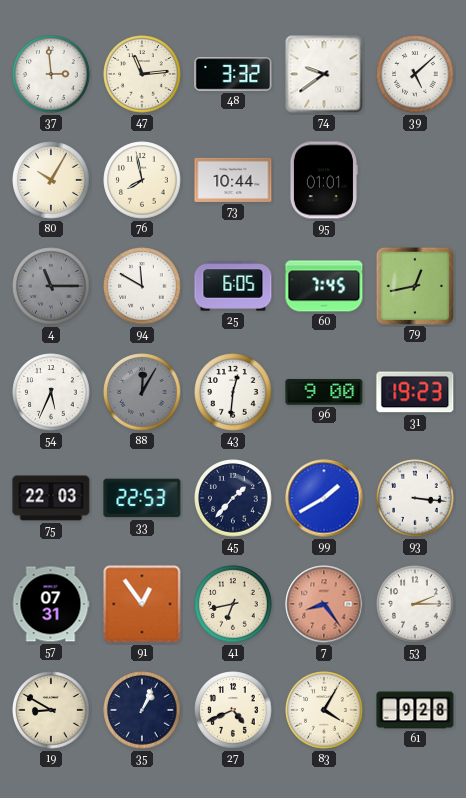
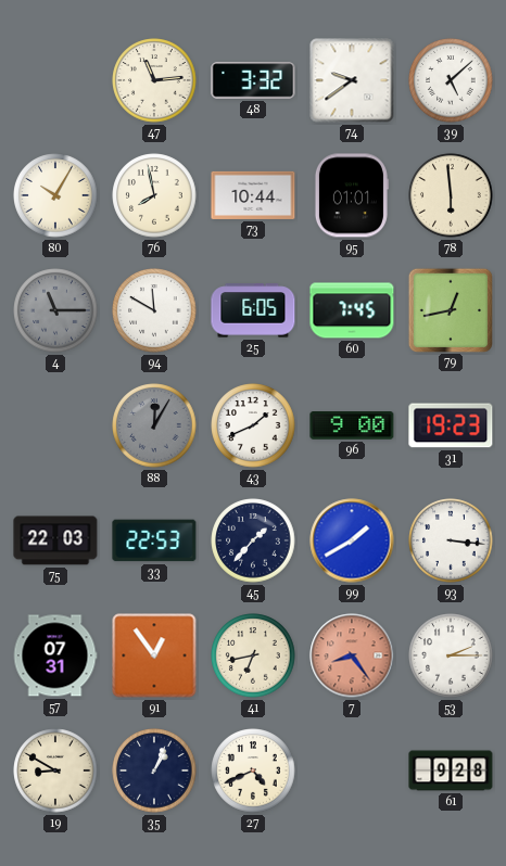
37: 2:59 -> none
78: none -> 5:59
54: 5:34 -> none
43: 12:31 -> 1:41
83: 4:05 -> none
